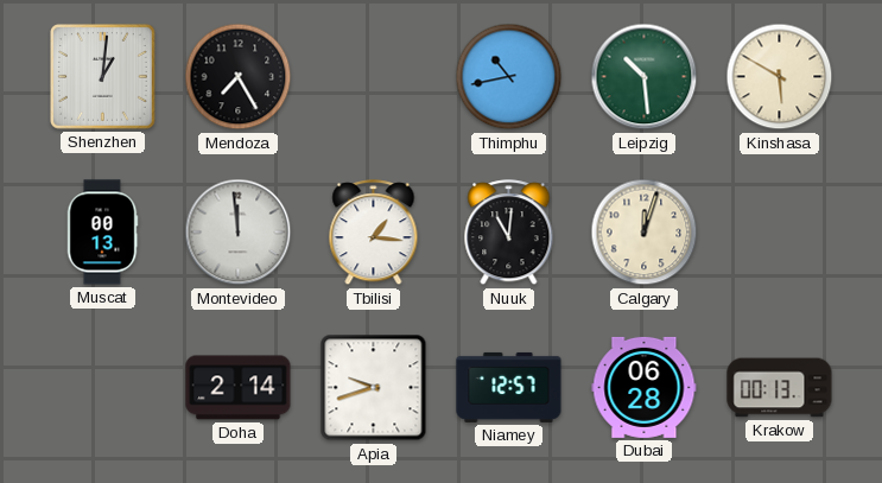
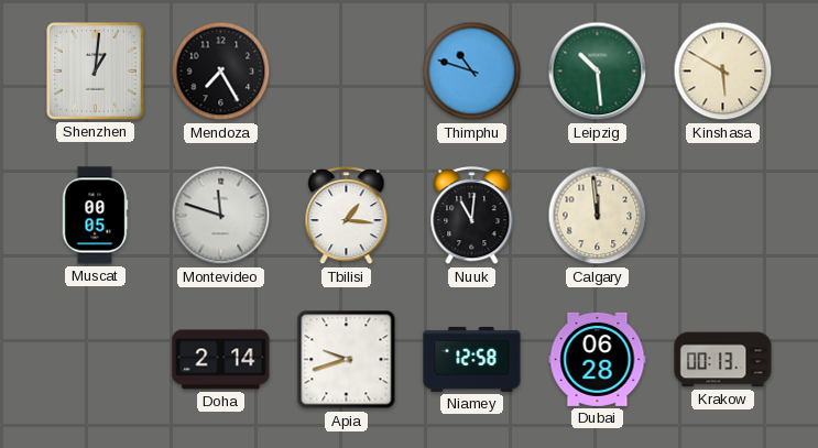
Thimphu: 10:43 -> 10:48
Muscat: 00:13 -> 00:05
Montevideo: 11:59 -> 11:48
Calgary: 12:03 -> 11:59
Niamey: 12:57 -> 12:58
